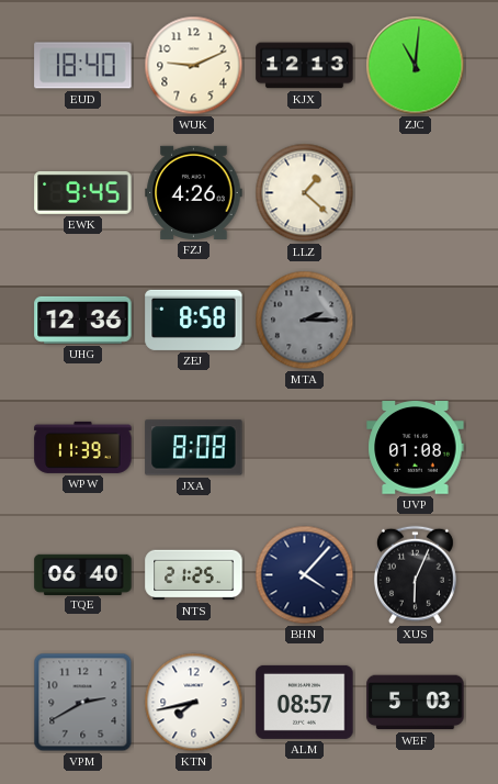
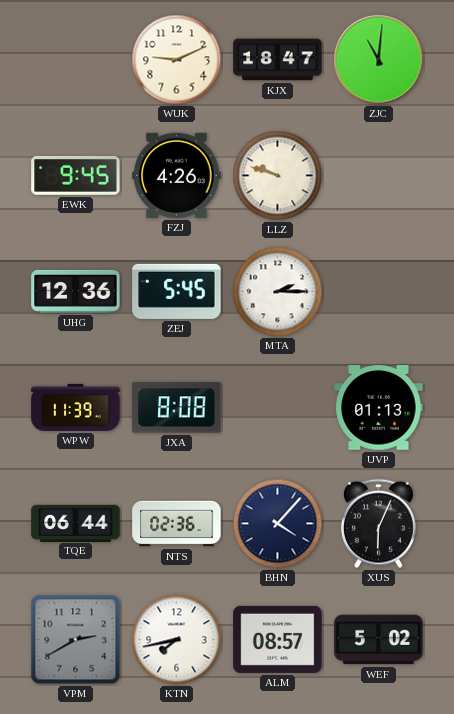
EUD: 18:40 -> none
KJX: 12:13 -> 18:47
LLZ: 1:22 -> 9:48
ZEJ: 8:58 -> 5:45
MTA dial: grey -> white
UVP: 01:08 -> 01:13
TQE: 06:40 -> 06:44
NTS: 21:25 -> 02:36
WEF: 5:03 -> 5:02
